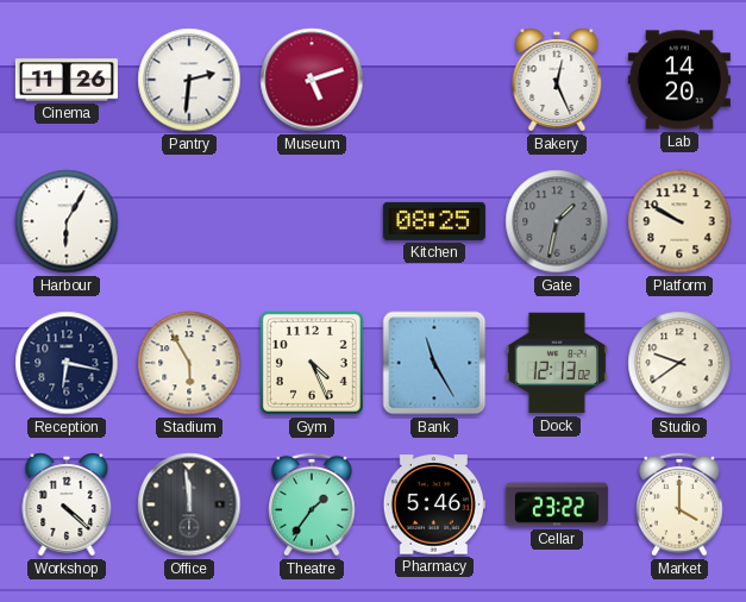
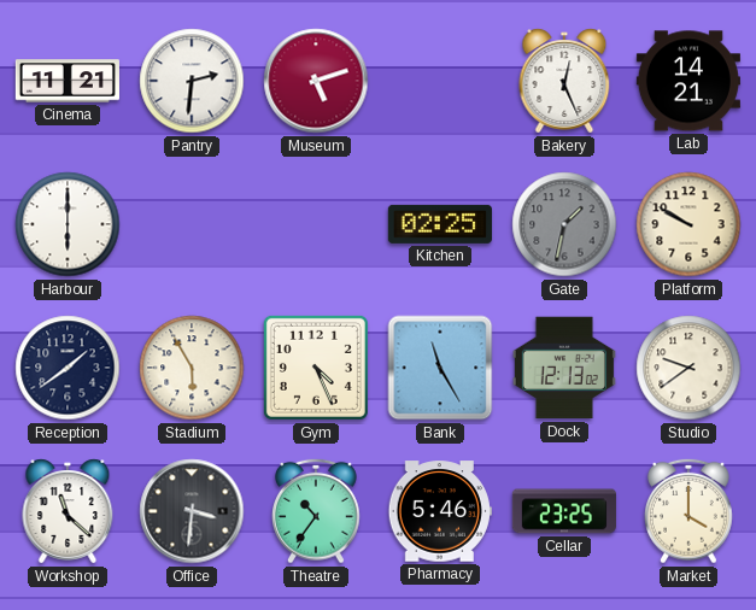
Cinema: 11:26 -> 11:21
Lab: 14:20 -> 14:21
Harbour: 6:05 -> 6:00
Kitchen: 08:25 -> 02:25
Reception: 6:17 -> 1:39
Workshop: 4:22 -> 11:22
Office: 11:59 -> 3:31
Theatre: 1:36 -> 10:36
Cellar: 23:22 -> 23:25
